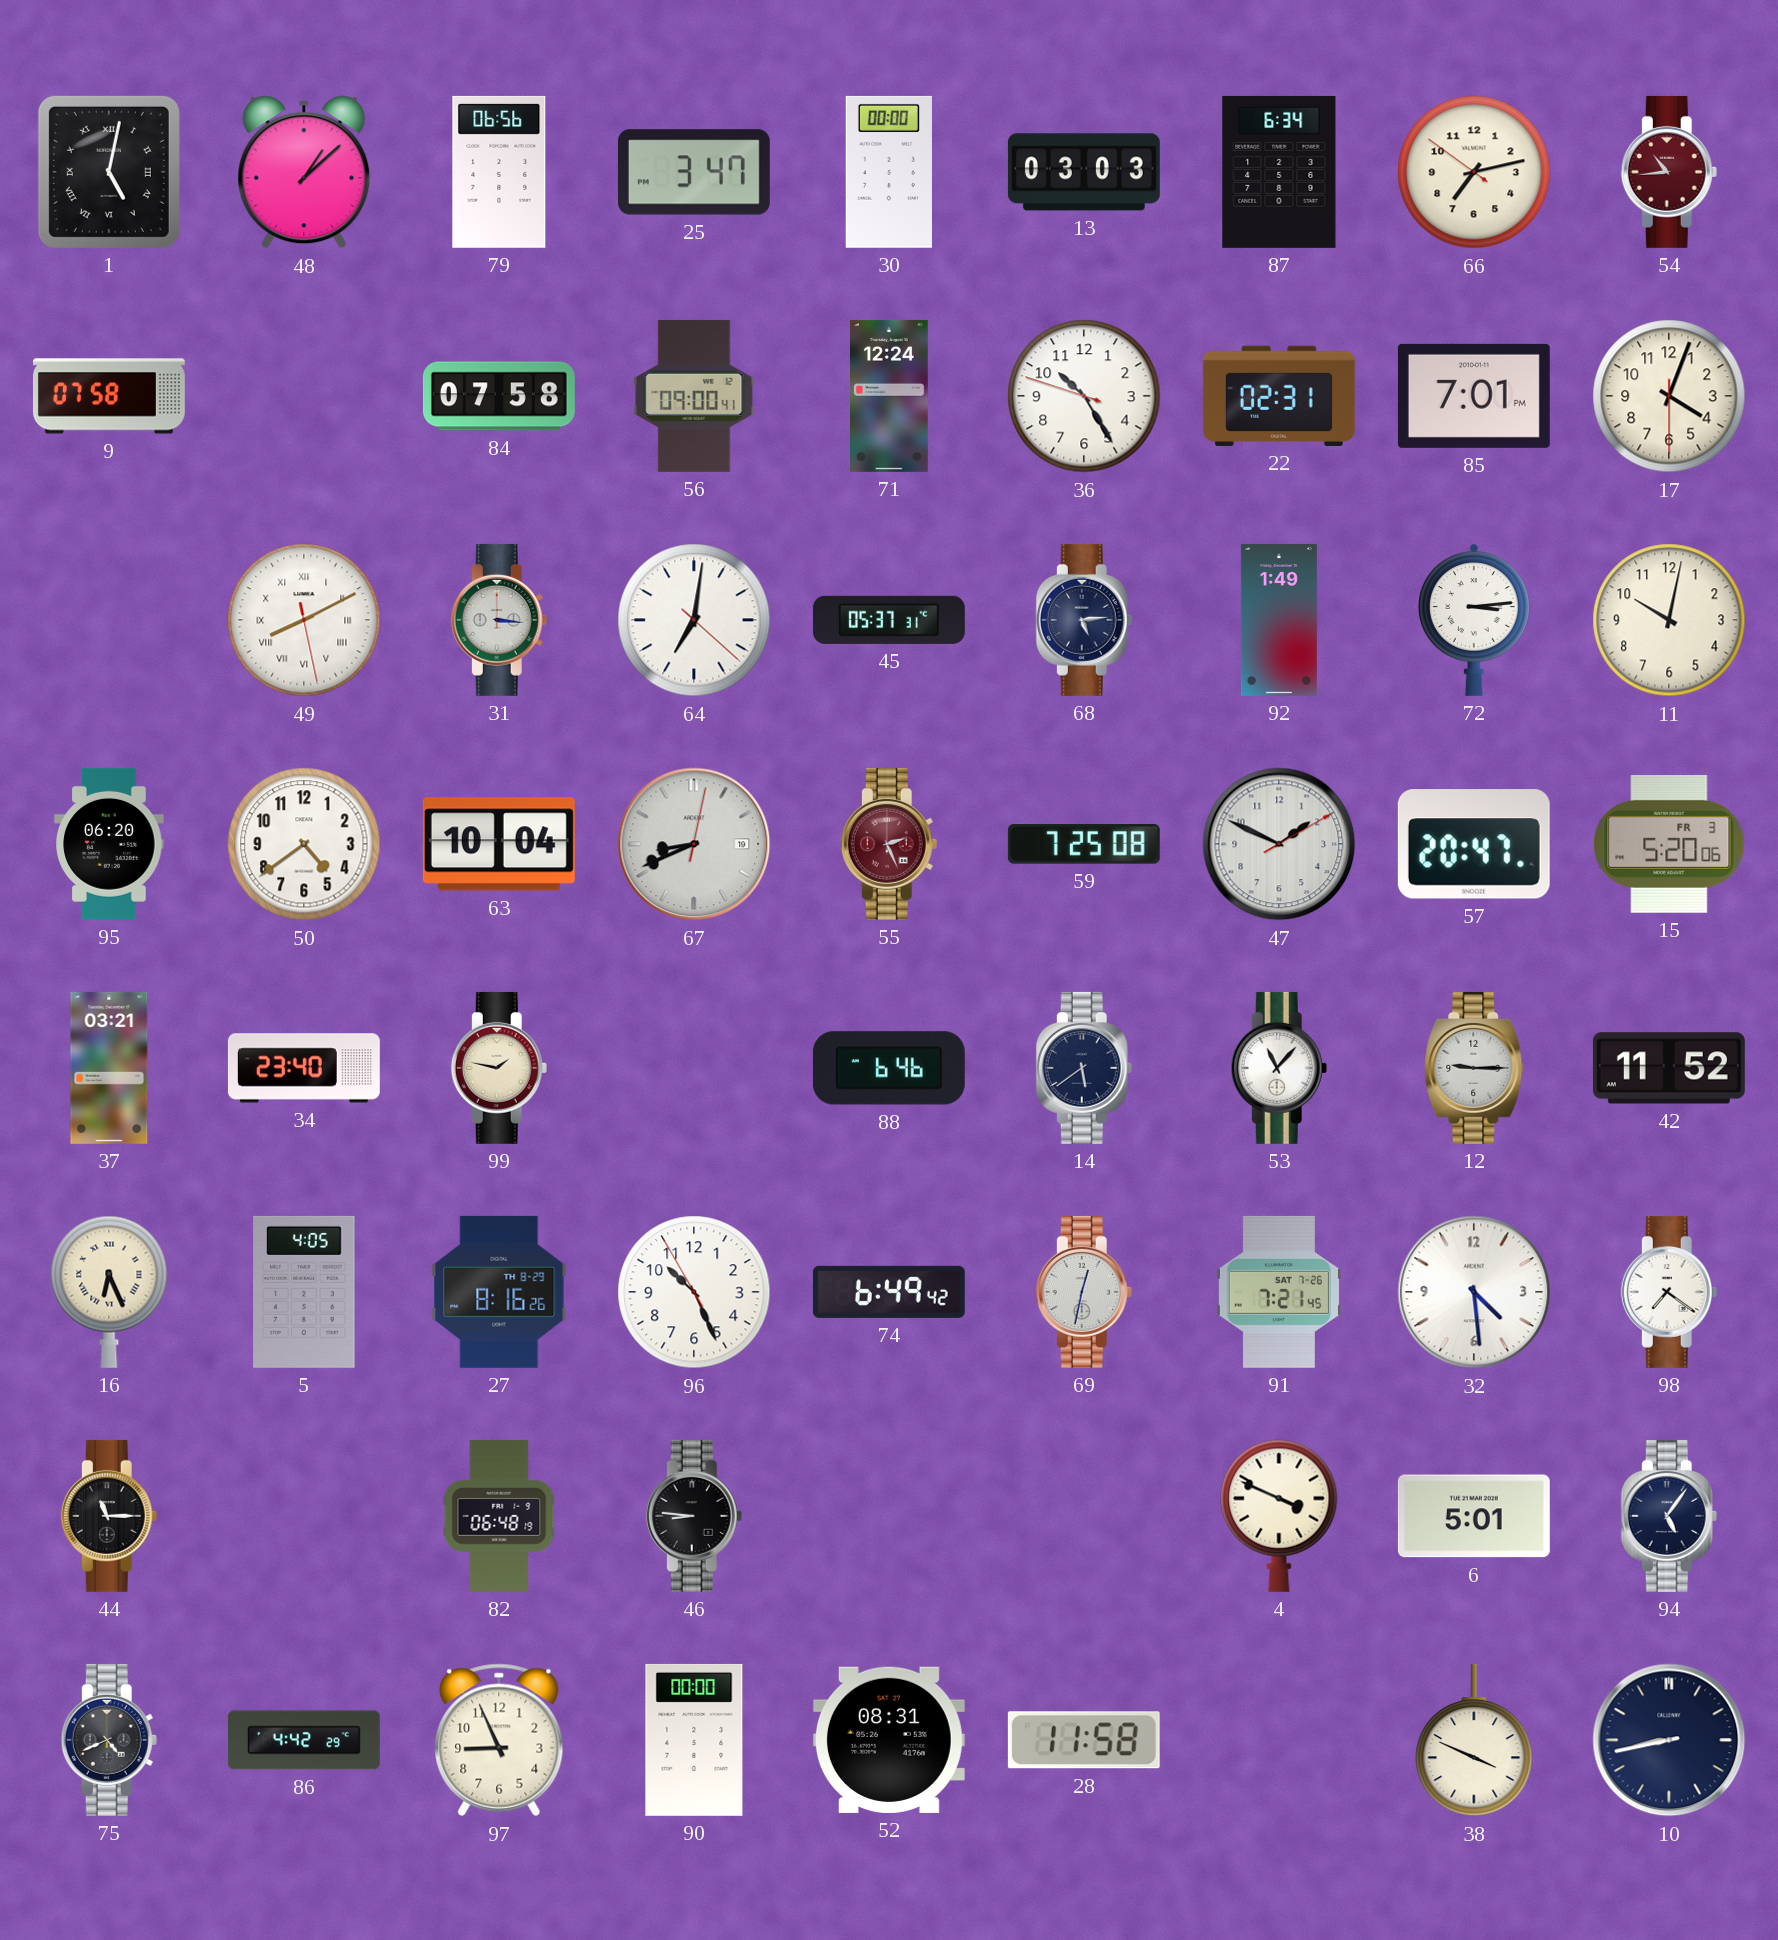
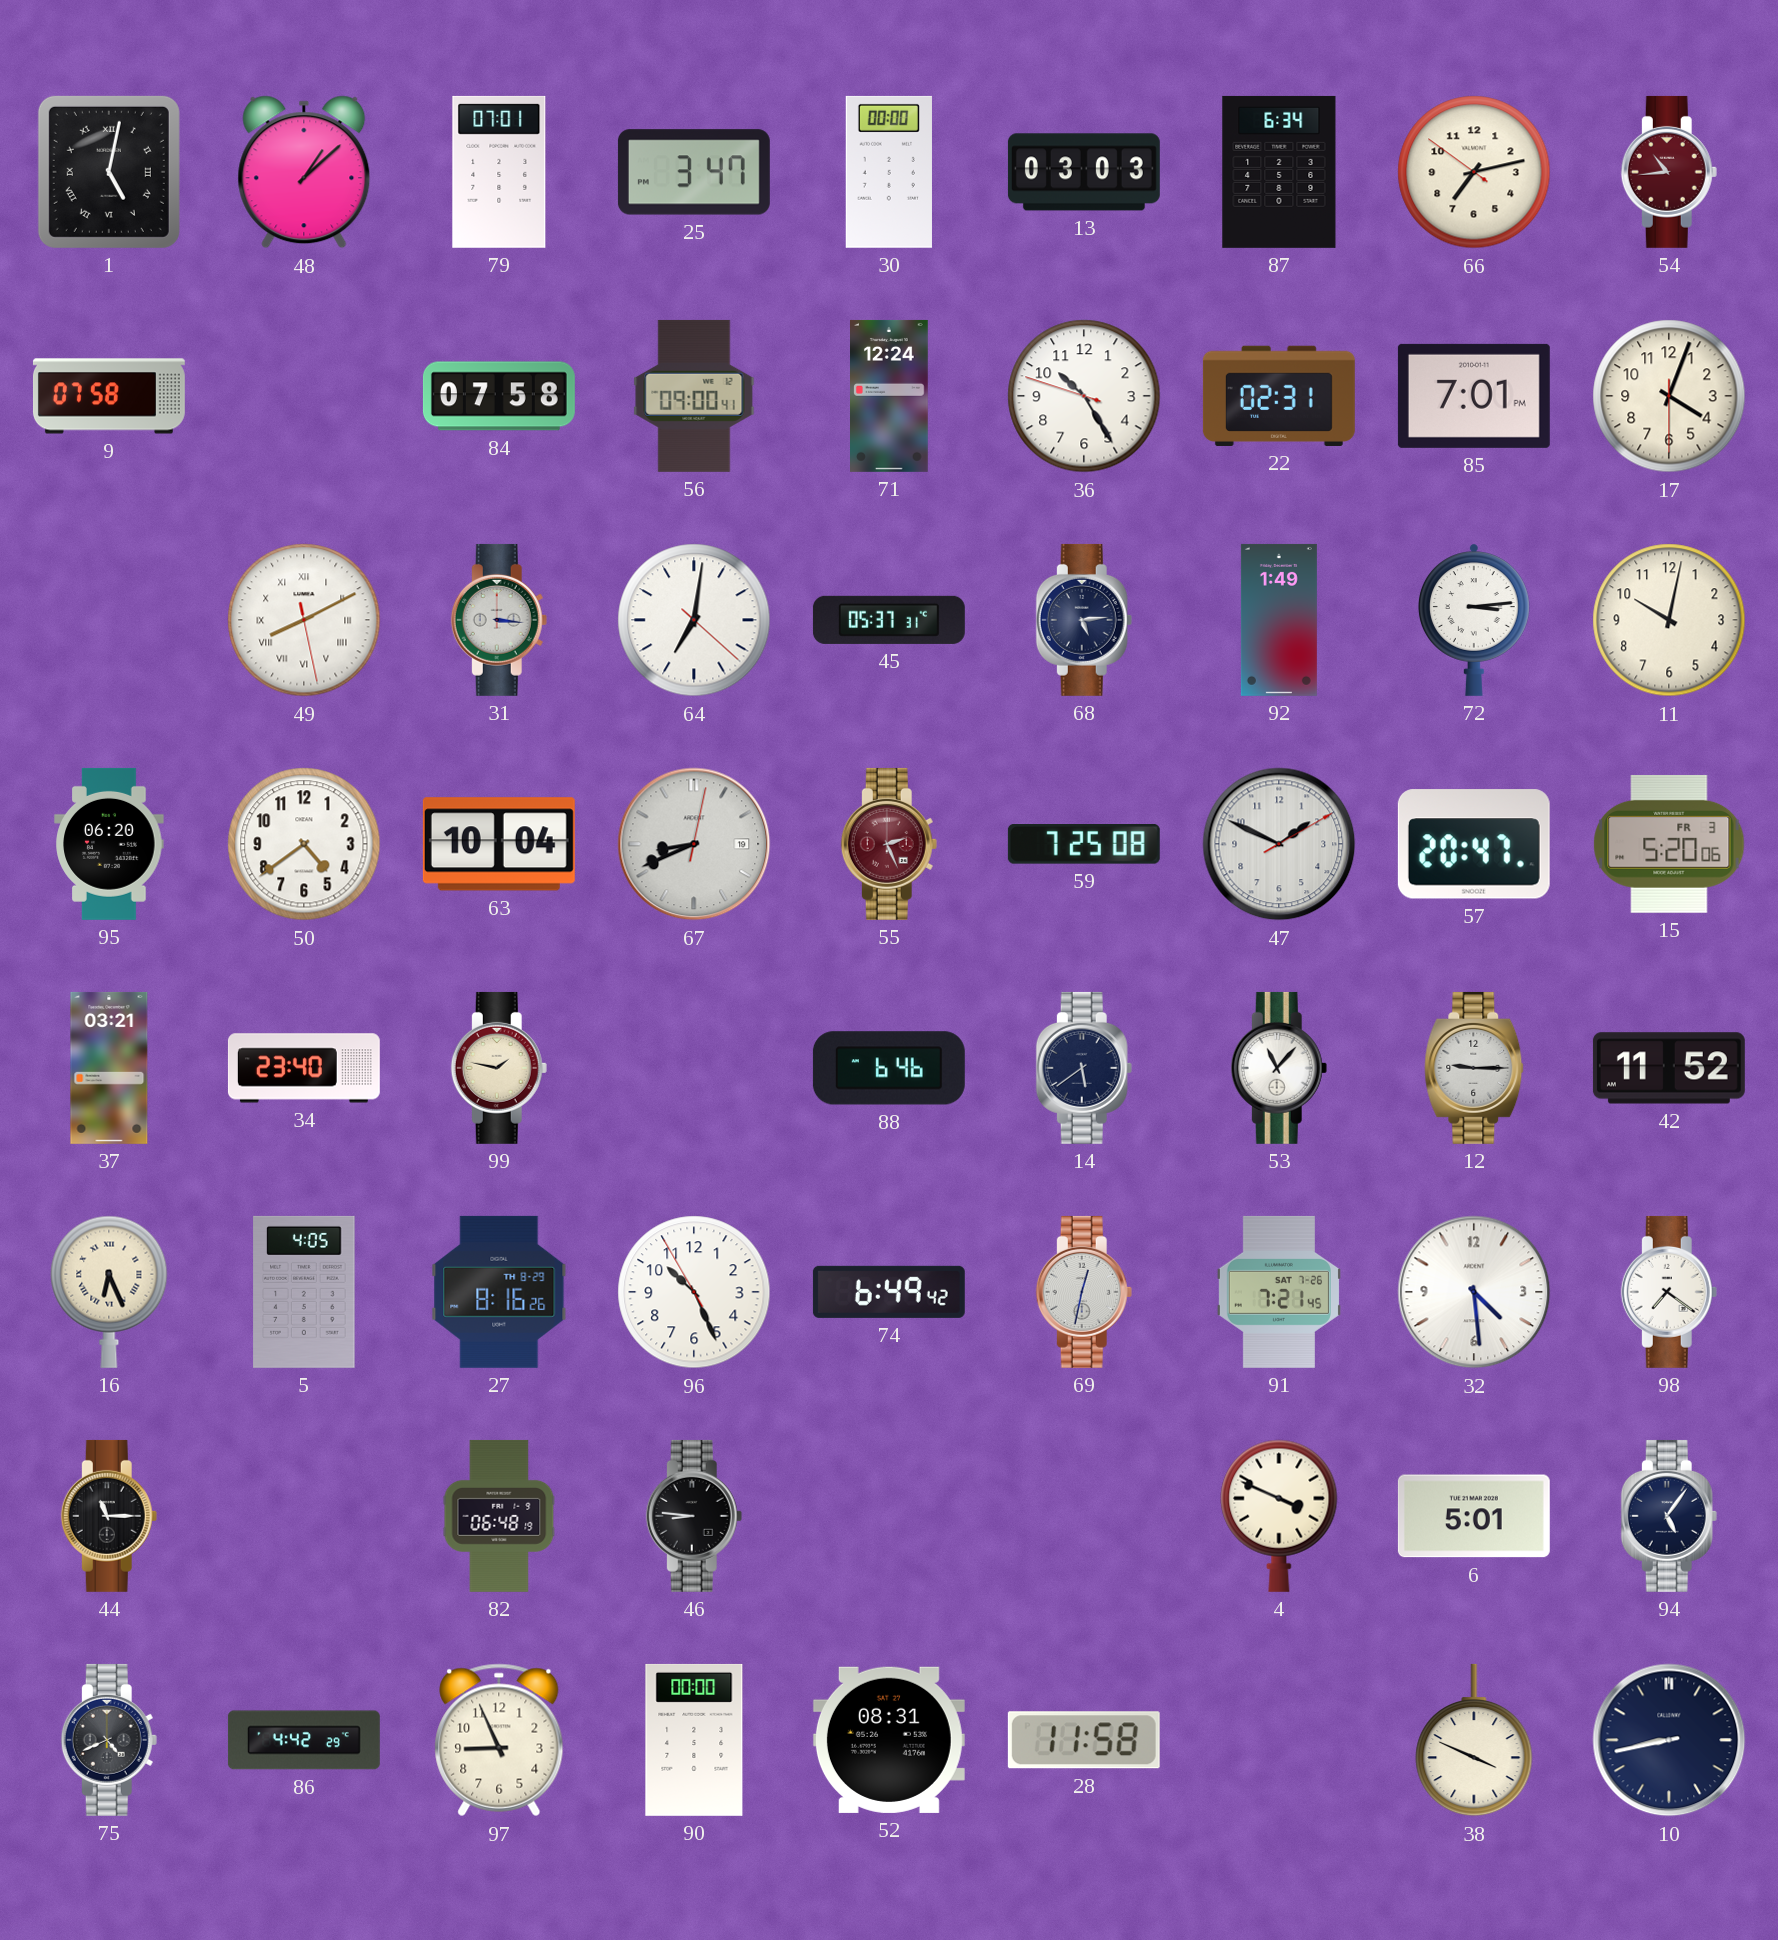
79: 06:56 -> 07:01
